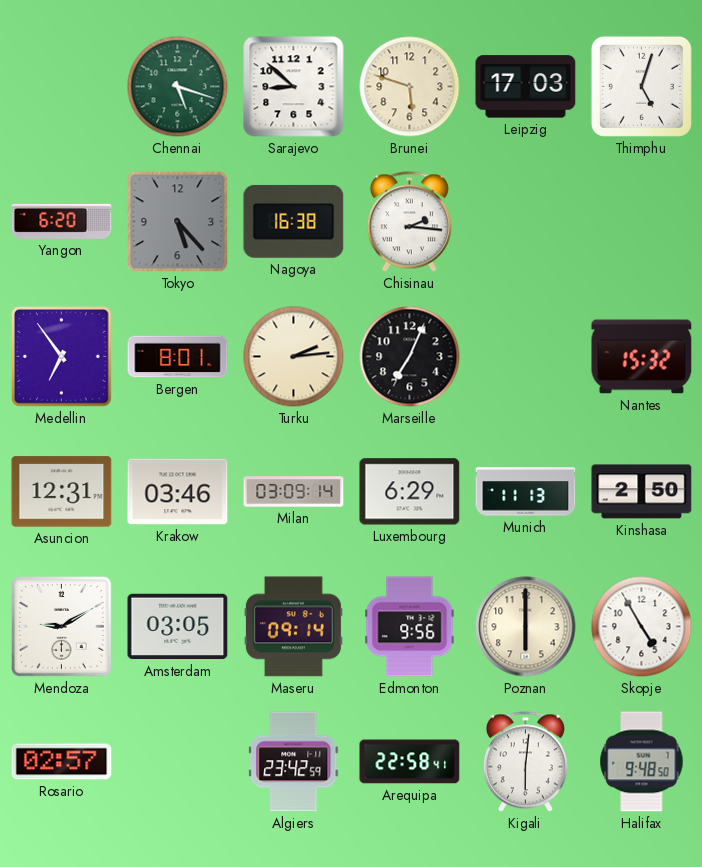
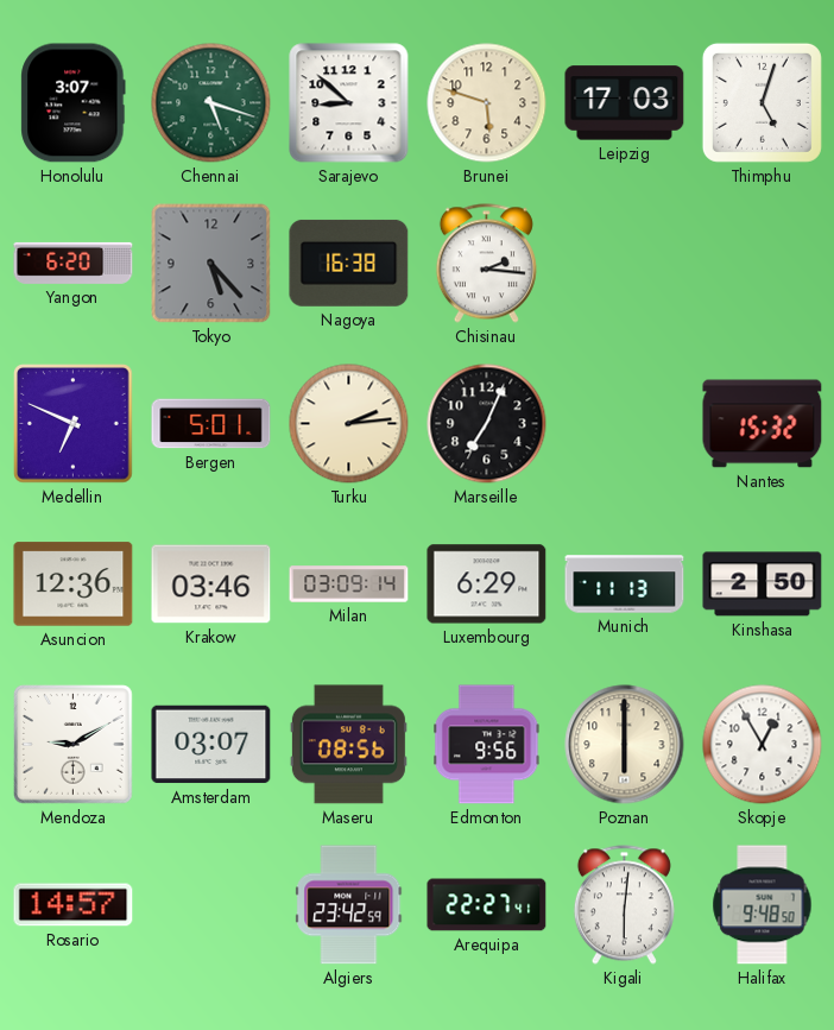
Honolulu: none -> 3:07
Medellin: 6:54 -> 6:49
Bergen: 8:01 -> 5:01
Asuncion: 12:31 -> 12:36
Amsterdam: 03:05 -> 03:07
Maseru: 09:14 -> 08:56
Skopje: 4:55 -> 12:55
Rosario: 02:57 -> 14:57
Arequipa: 22:58 -> 22:27
